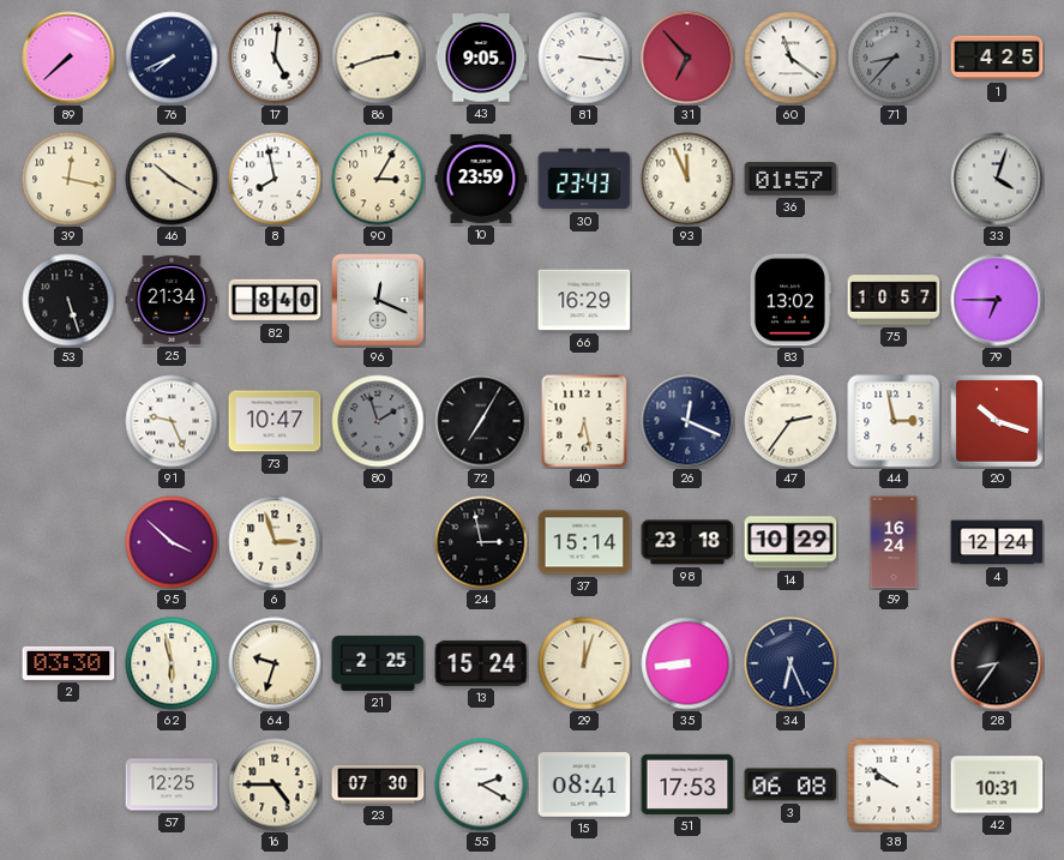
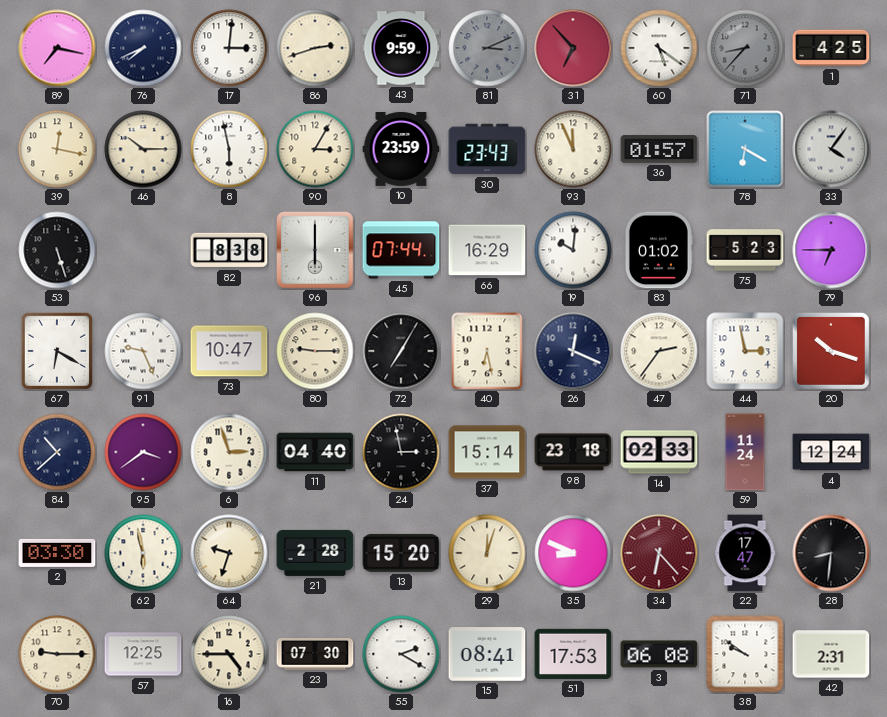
89: 7:38 -> 7:17
17: 5:01 -> 3:01
43: 9:05 -> 9:59
81: 3:16 -> 3:11
81 dial: white -> grey
60: 11:21 -> 5:21
46: 10:20 -> 10:15
8: 7:58 -> 5:58
78: none -> 6:20
33: 4:03 -> 4:06
25: 21:34 -> none
82: 8:40 -> 8:38
96: 12:19 -> 6:00
45: none -> 07:44
19: none -> 10:01
83: 13:02 -> 01:02
75: 10:57 -> 5:23
67: none -> 6:20
80: 1:57 -> 9:15
80 dial: grey -> cream
84: none -> 10:38
95: 3:52 -> 3:39
11: none -> 04:40
14: 10:29 -> 02:33
59: 16:24 -> 11:24
21: 2:25 -> 2:28
13: 15:24 -> 15:20
35: 8:44 -> 8:49
34: 6:26 -> 6:23
34 dial: navy -> burgundy
22: none -> 17:47
28: 8:36 -> 8:31
70: none -> 9:15
42: 10:31 -> 2:31
